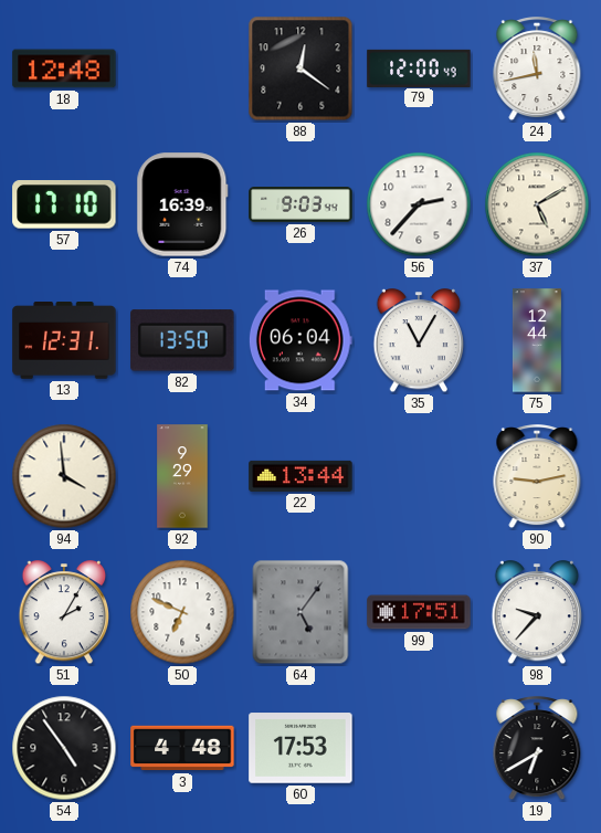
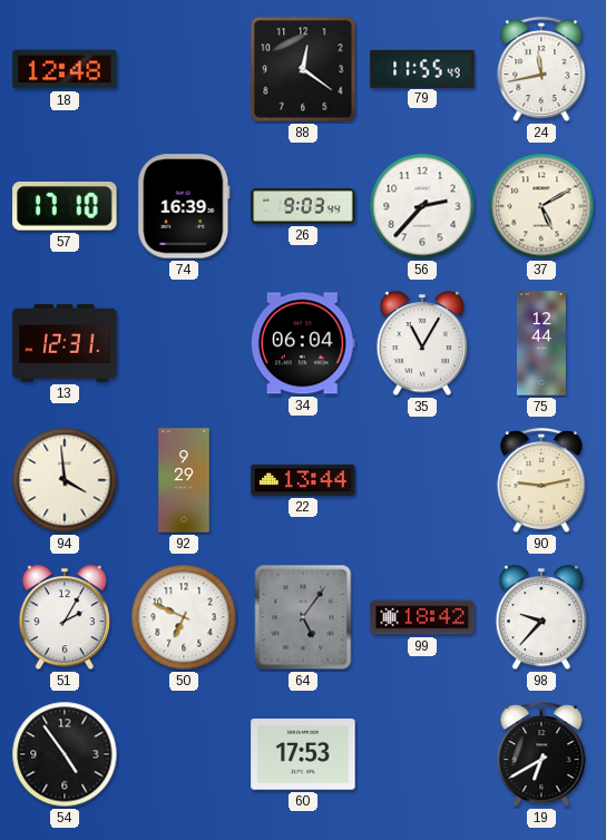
79: 12:00 -> 11:55
82: 13:50 -> none
99: 17:51 -> 18:42
3: 4:48 -> none
